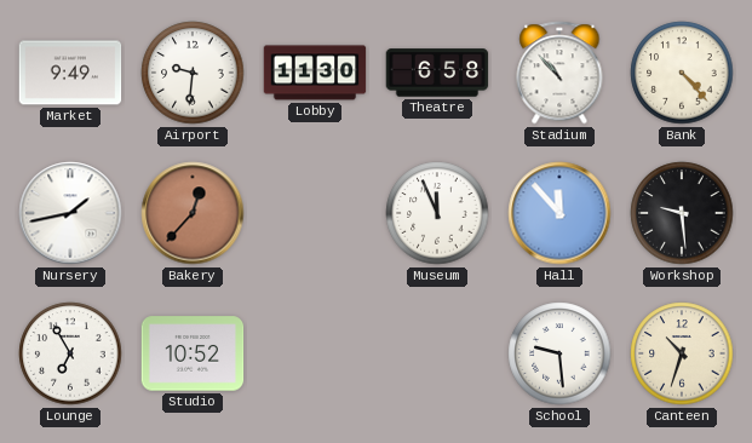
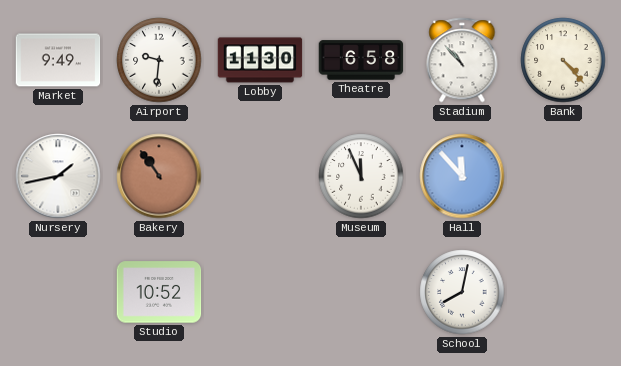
Bakery: 12:37 -> 10:54
Workshop: 9:29 -> none
Lounge: 6:55 -> none
School: 9:29 -> 8:02
Canteen: 10:33 -> none
